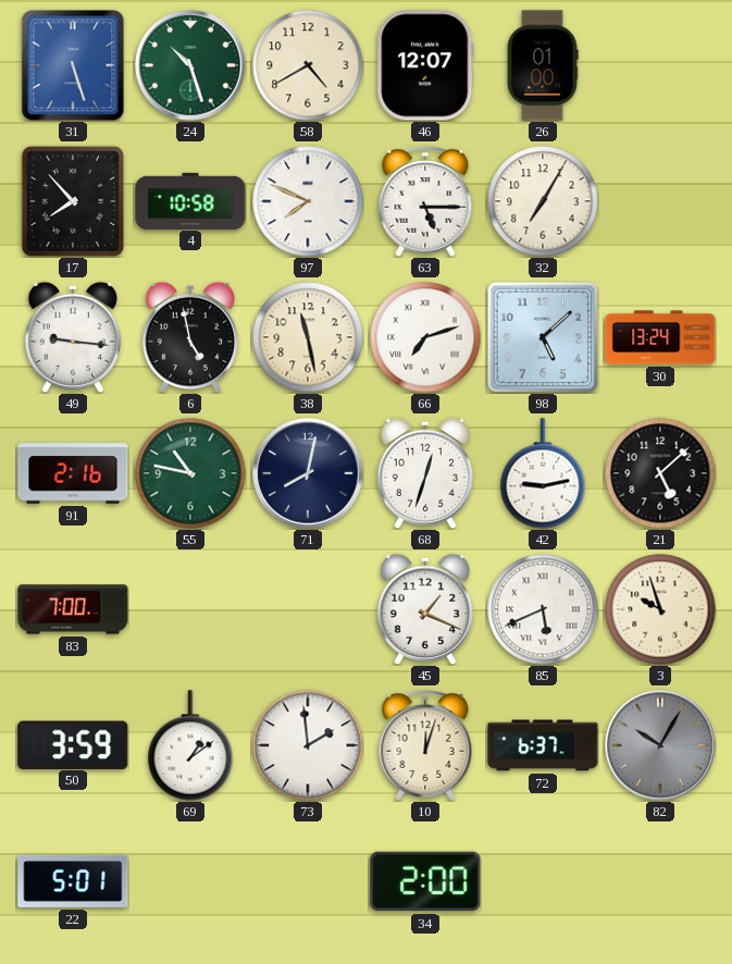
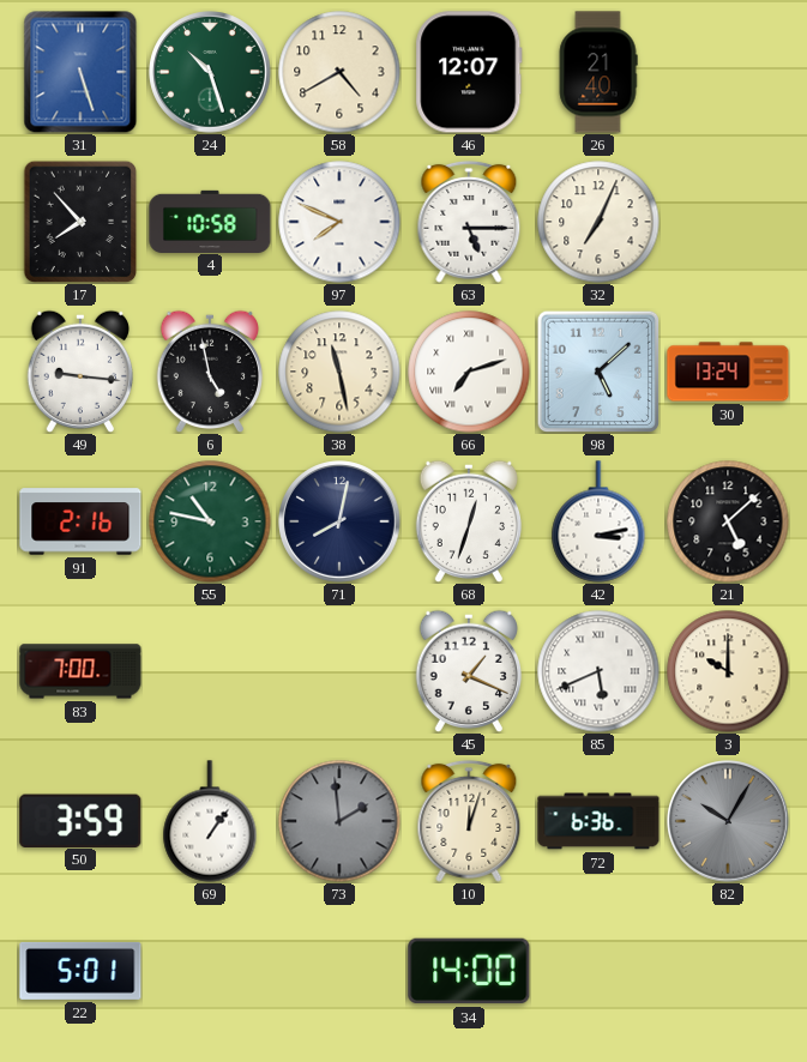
26: 01:00 -> 21:40
32: 7:05 -> 7:04
42: 9:13 -> 3:13
3: 9:57 -> 10:00
69: 1:09 -> 1:06
73 dial: white -> grey
72: 6:37 -> 6:36
34: 2:00 -> 14:00
